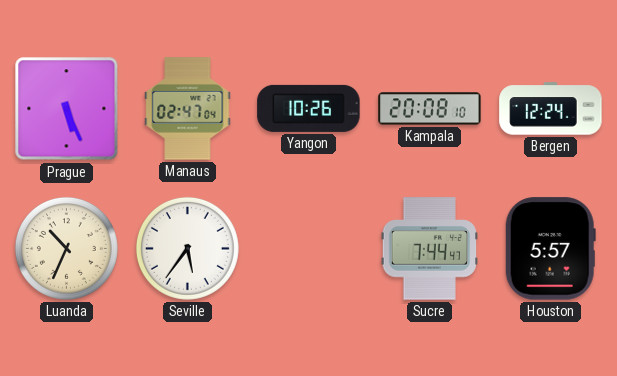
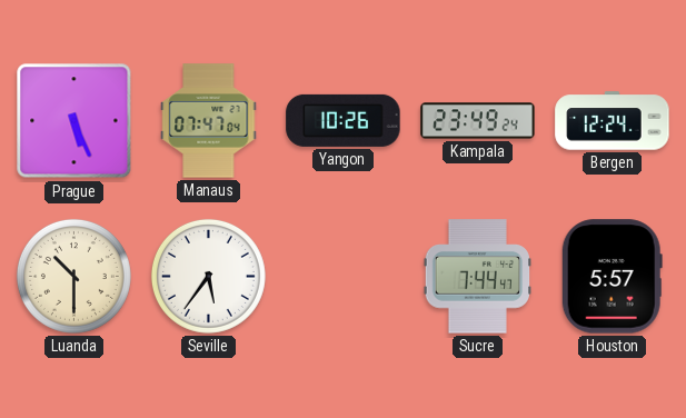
Manaus: 02:47 -> 07:47
Kampala: 20:08 -> 23:49
Luanda: 10:34 -> 10:30
